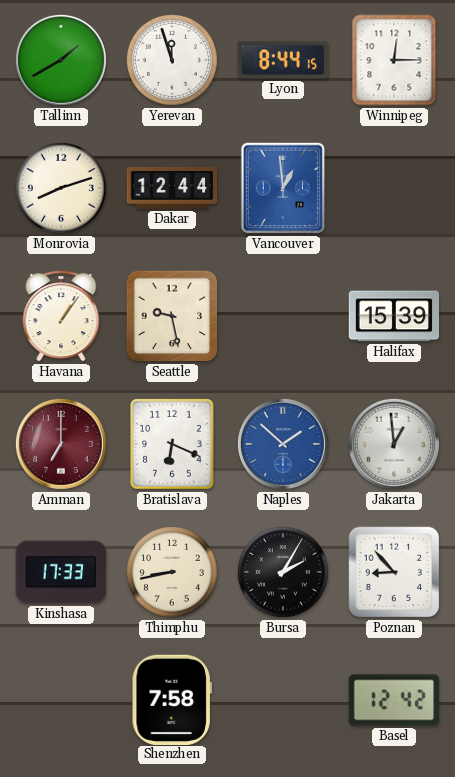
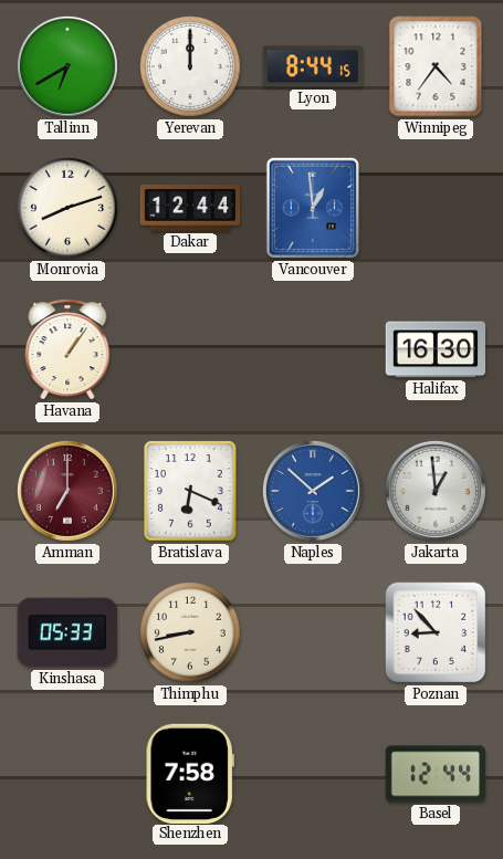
Tallinn: 1:40 -> 6:40
Yerevan: 11:57 -> 12:00
Winnipeg: 12:15 -> 4:36
Seattle: 9:28 -> none
Halifax: 15:39 -> 16:30
Kinshasa: 17:33 -> 05:33
Bursa: 2:05 -> none
Basel: 12:42 -> 12:44
